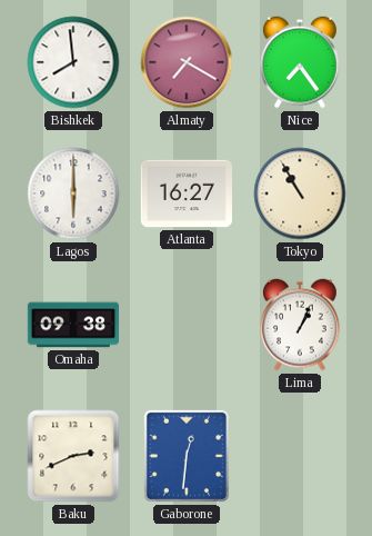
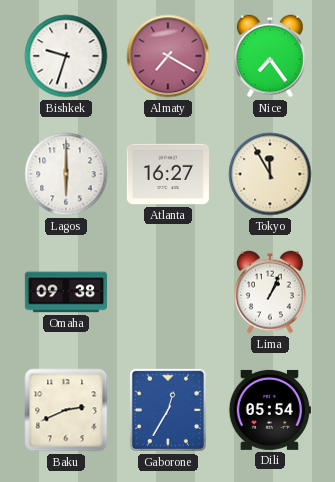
Bishkek: 7:59 -> 9:33
Tokyo: 10:55 -> 11:55
Gaborone: 12:31 -> 12:35
Dili: none -> 05:54
